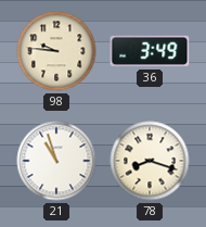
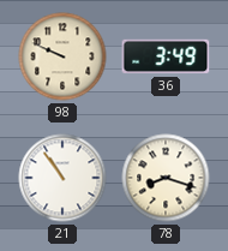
98: 9:46 -> 9:49
21: 10:57 -> 10:54
